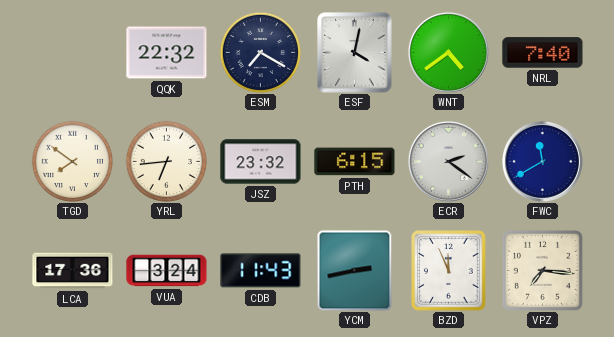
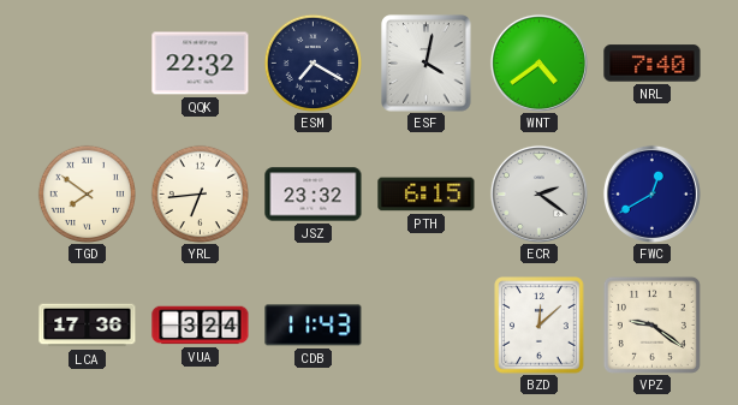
FWC: 11:40 -> 12:40
YCM: 2:43 -> none
BZD: 11:56 -> 12:08
VPZ: 7:16 -> 9:21
